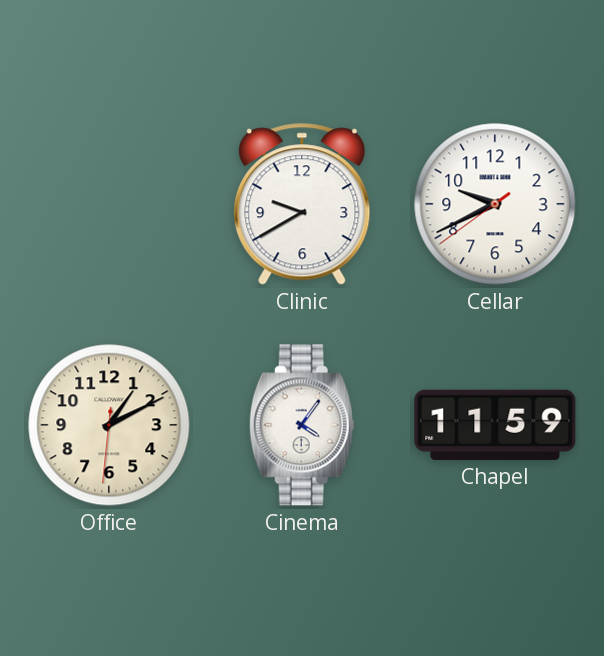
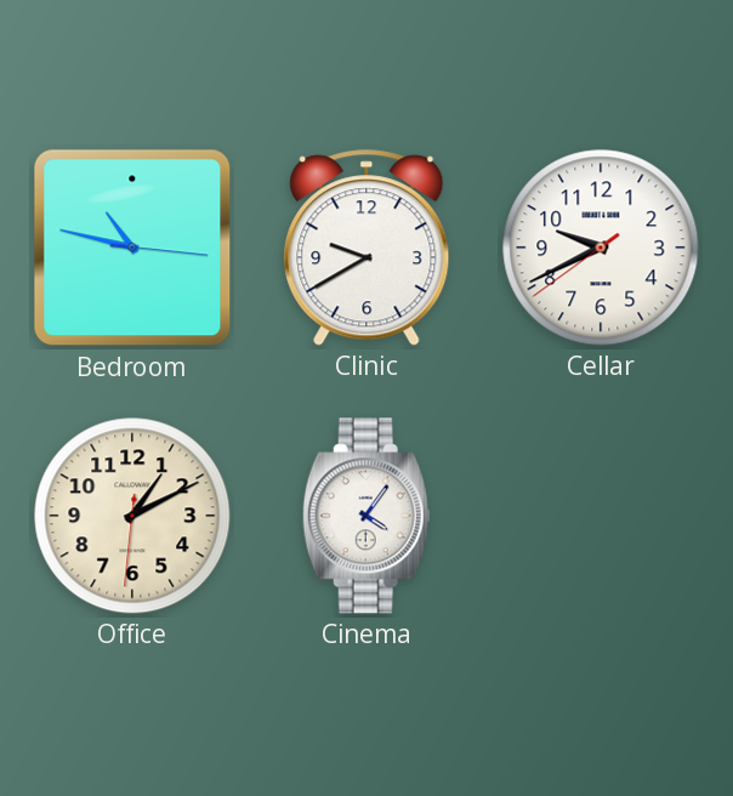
Bedroom: none -> 10:47
Chapel: 11:59 -> none
